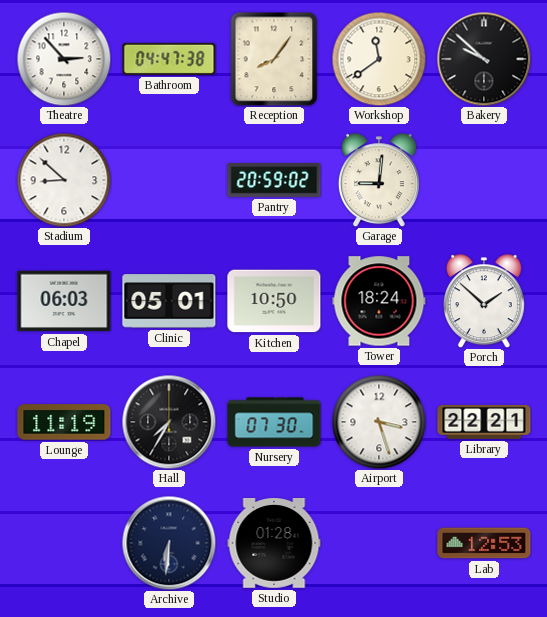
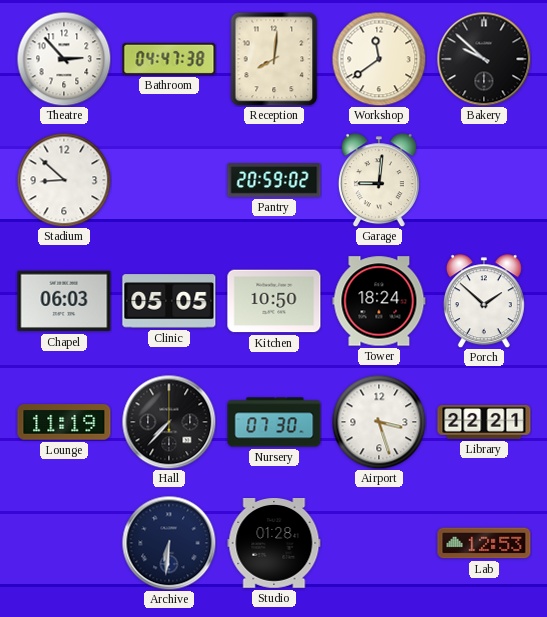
Reception: 8:06 -> 8:01
Clinic: 05:01 -> 05:05
Hall: 7:35 -> 7:37
